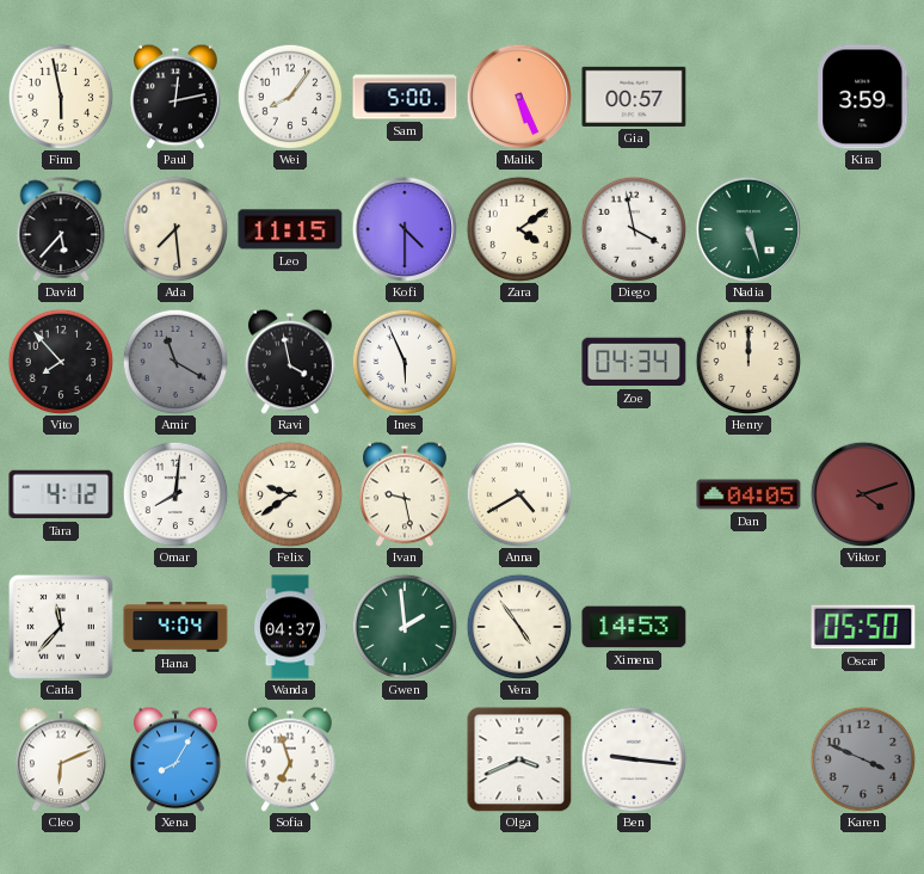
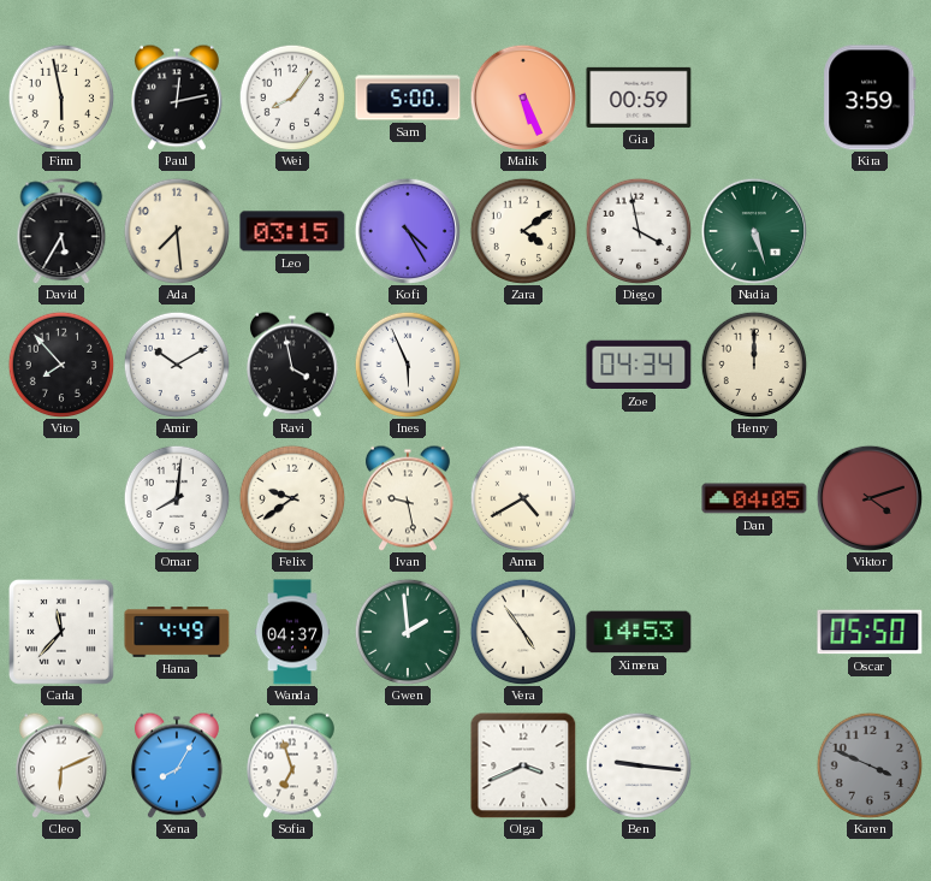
Gia: 00:57 -> 00:59
David: 5:37 -> 5:35
Leo: 11:15 -> 03:15
Kofi: 4:30 -> 4:25
Amir: 11:20 -> 10:10
Amir dial: grey -> white
Tara: 4:12 -> none
Hana: 4:04 -> 4:49
